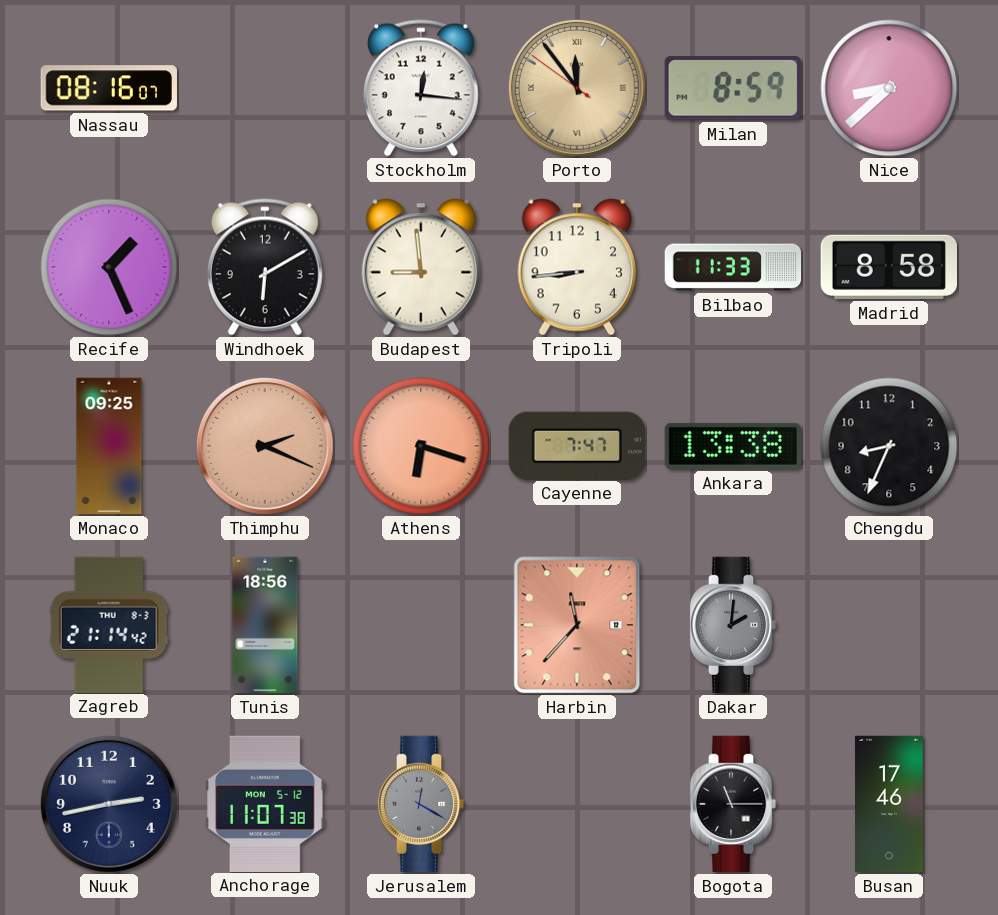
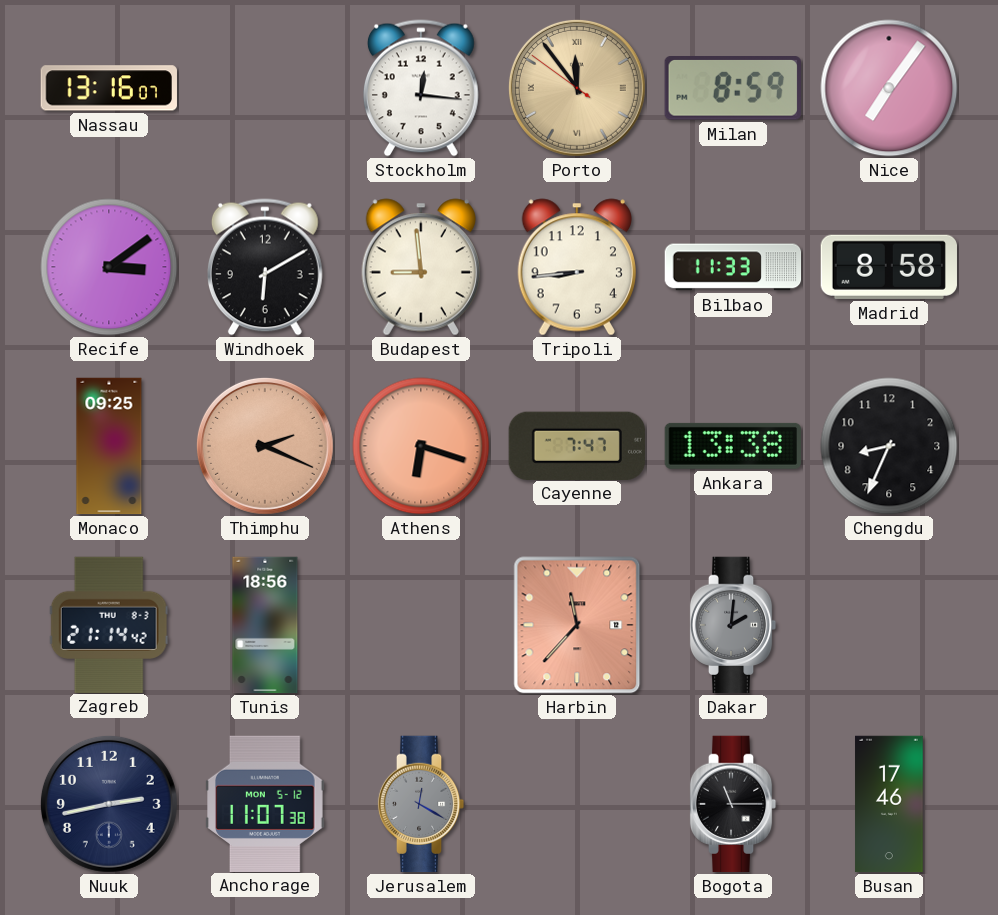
Nassau: 08:16 -> 13:16
Nice: 8:38 -> 7:06
Recife: 1:26 -> 3:09
